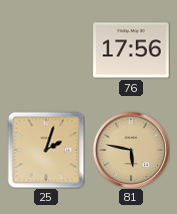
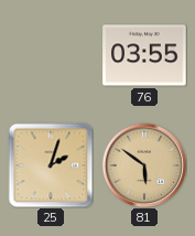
76: 17:56 -> 03:55
81: 5:47 -> 5:51
